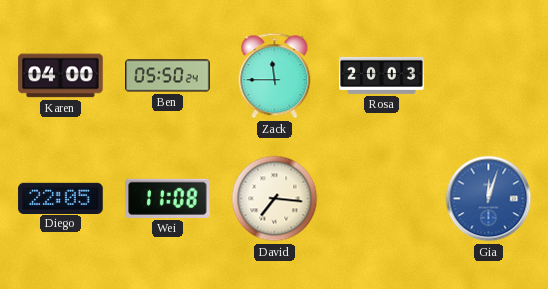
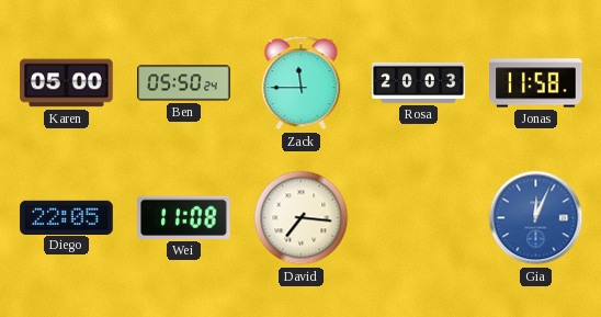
Karen: 04:00 -> 05:00
Jonas: none -> 11:58
Gia: 12:03 -> 12:04
